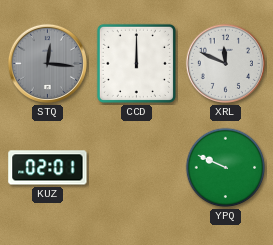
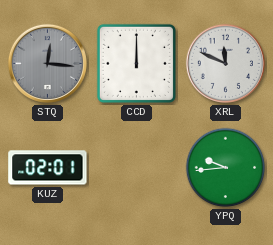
YPQ: 9:49 -> 9:44
